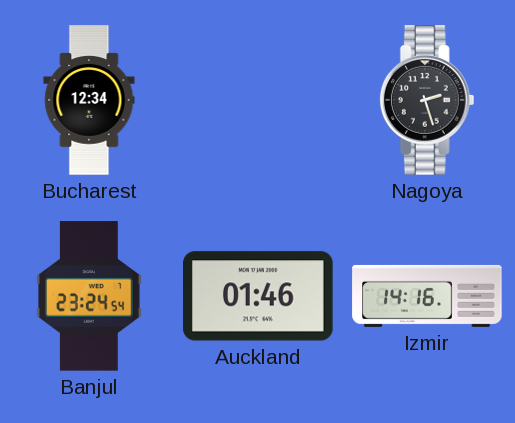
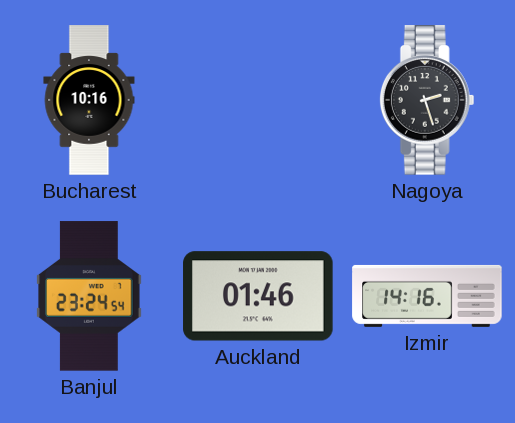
Bucharest: 12:34 -> 10:16
